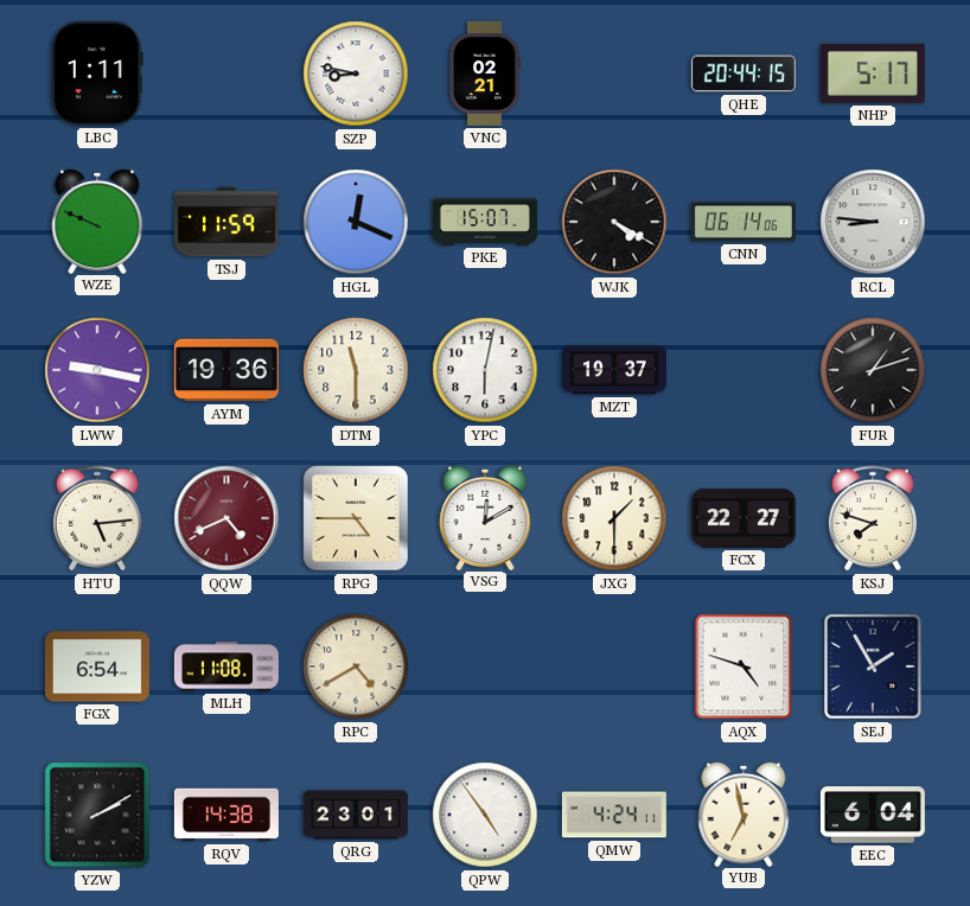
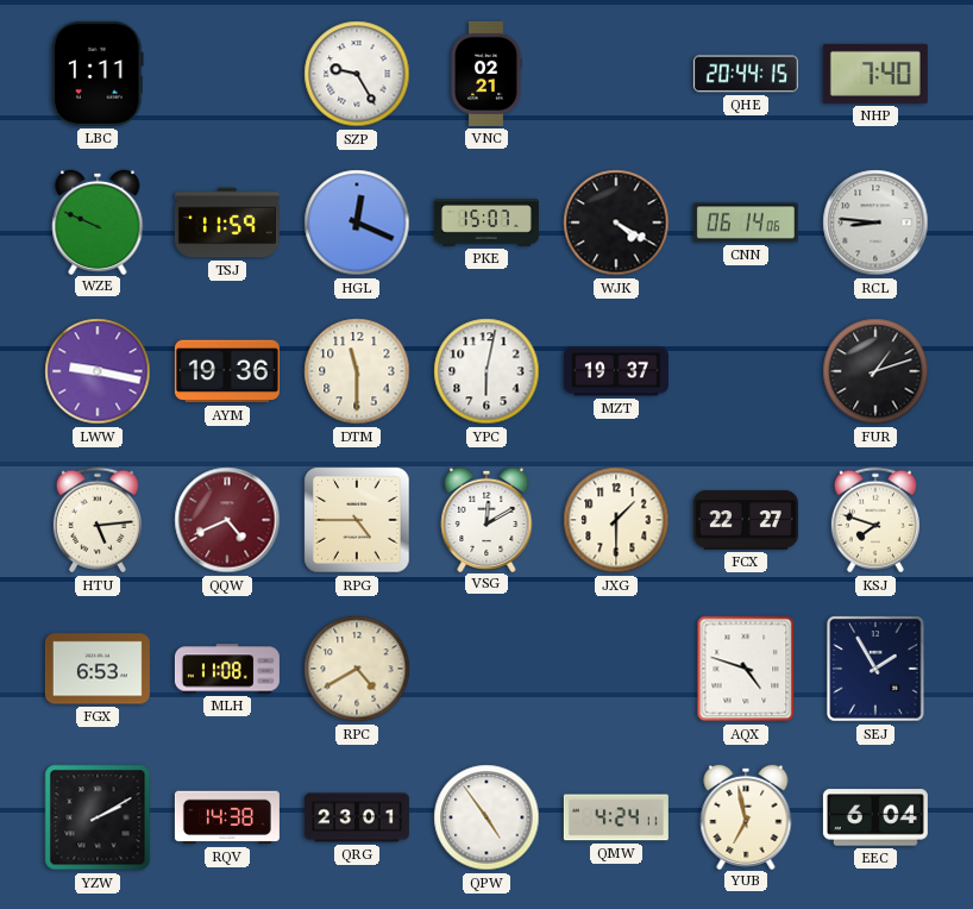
SZP: 8:47 -> 9:25
NHP: 5:17 -> 7:40
FGX: 6:54 -> 6:53
